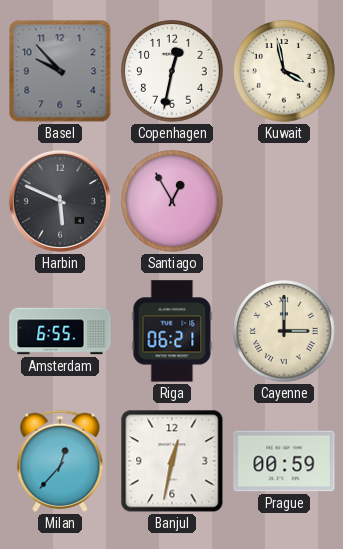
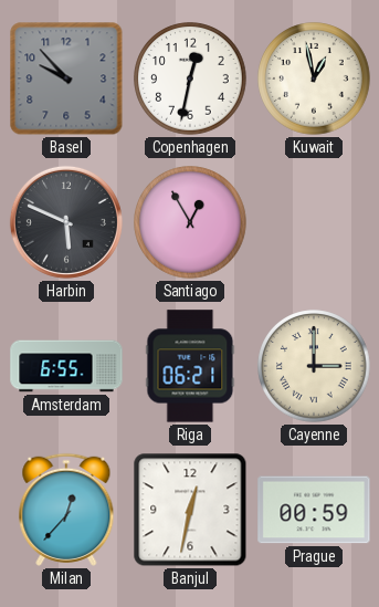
Kuwait: 3:58 -> 12:58
